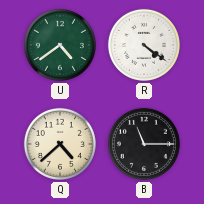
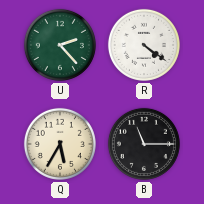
U: 4:39 -> 2:23
Q: 4:38 -> 5:35
